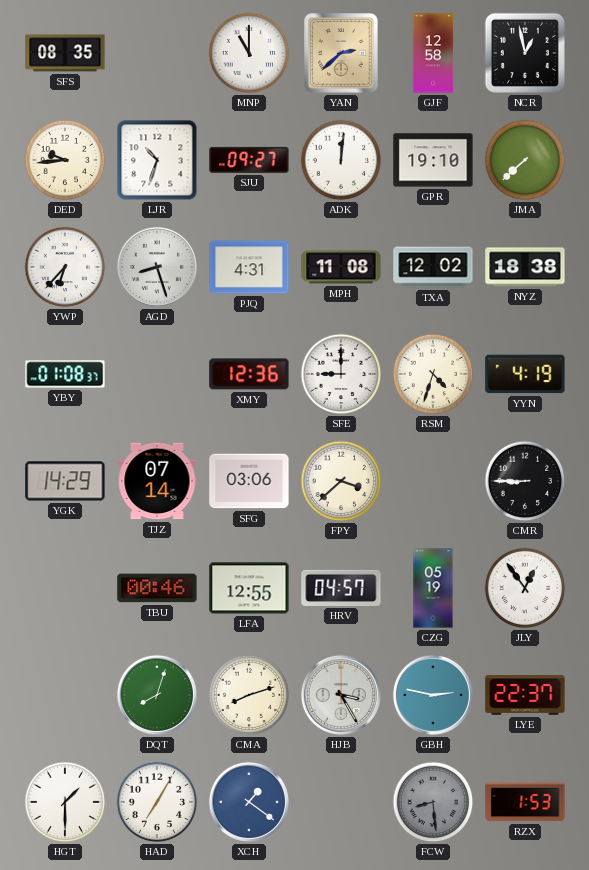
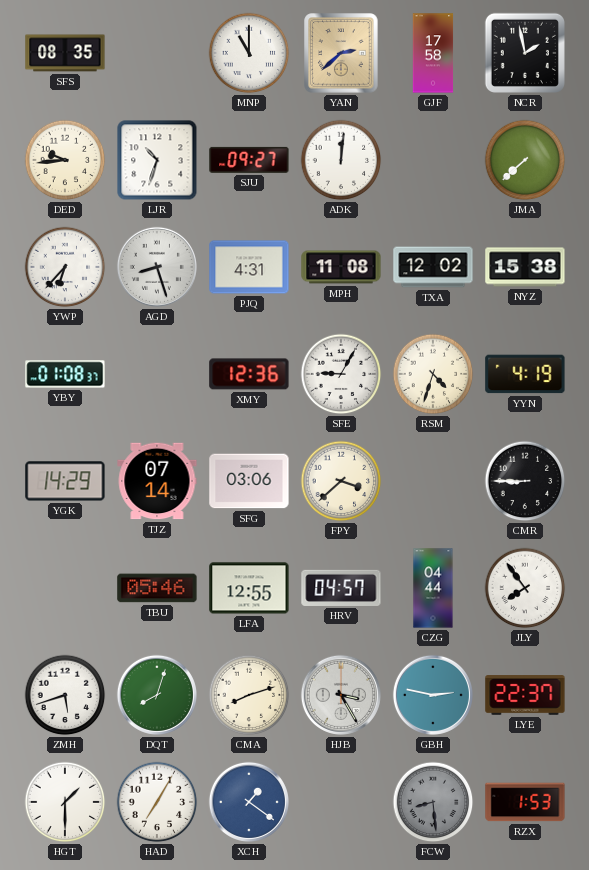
GJF: 12:58 -> 17:58
NCR: 12:58 -> 1:58
GPR: 19:10 -> none
NYZ: 18:38 -> 15:38
SFE: 9:00 -> 9:05
TBU: 00:46 -> 05:46
CZG: 05:19 -> 04:44
JLY: 12:54 -> 7:54
ZMH: none -> 5:42
